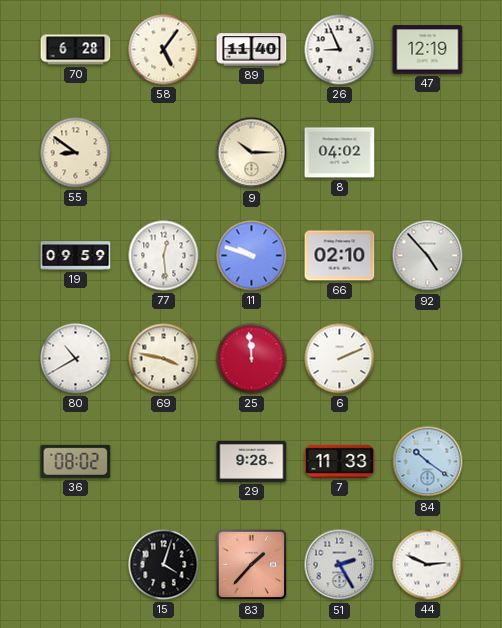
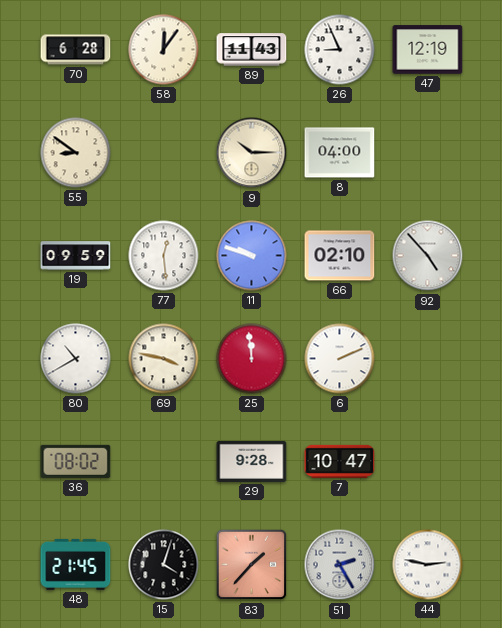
58: 5:06 -> 12:06
89: 11:40 -> 11:43
8: 04:02 -> 04:00
7: 11:33 -> 10:47
84: 10:21 -> none
48: none -> 21:45
44: 2:49 -> 2:47
